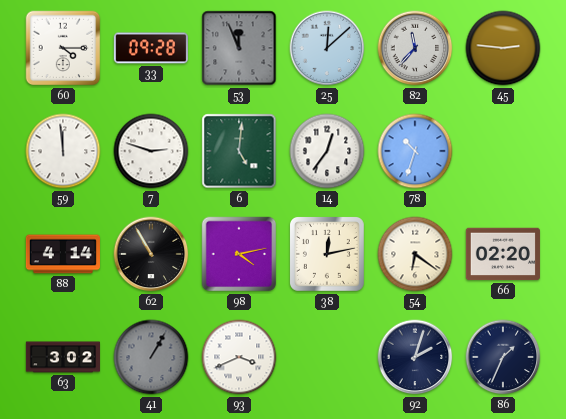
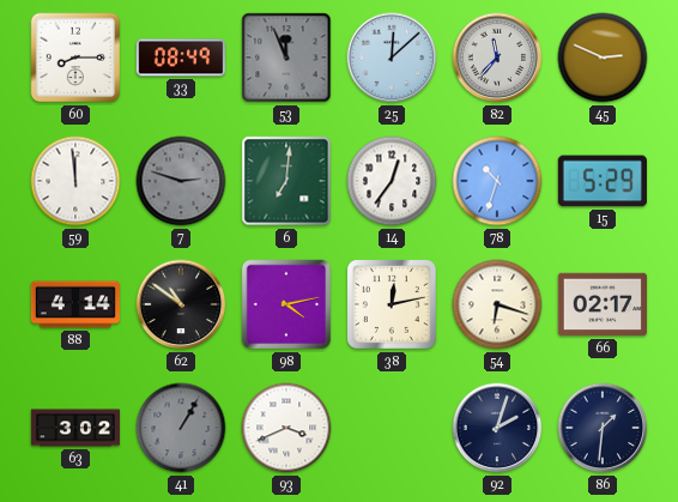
60: 4:15 -> 8:15
33: 09:28 -> 08:49
45: 2:46 -> 2:49
7 dial: white -> grey
6: 5:01 -> 7:01
15: none -> 5:29
62: 10:55 -> 10:51
54: 6:21 -> 6:18
66: 02:20 -> 02:17
86: 1:34 -> 1:31
